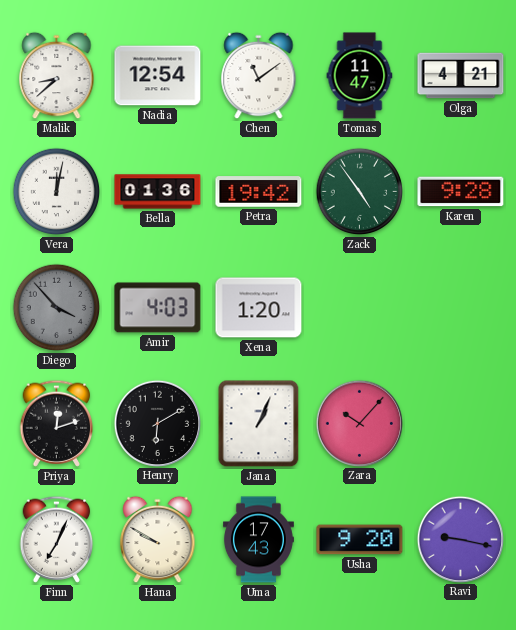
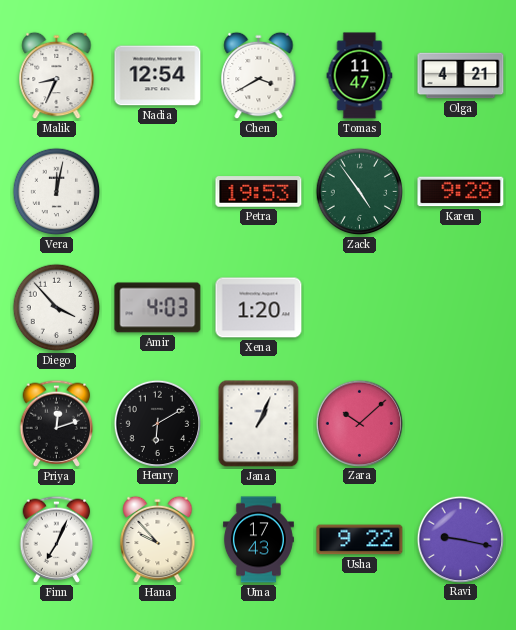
Malik: 8:38 -> 8:34
Chen: 11:09 -> 3:40
Bella: 01:36 -> none
Petra: 19:42 -> 19:53
Diego dial: grey -> white
Zara: 10:07 -> 10:08
Hana: 9:50 -> 9:53
Usha: 9:20 -> 9:22
